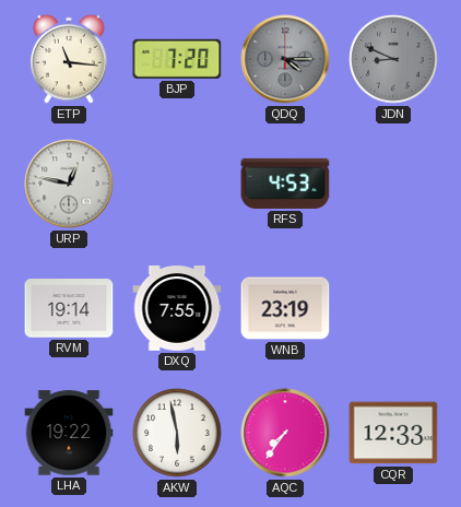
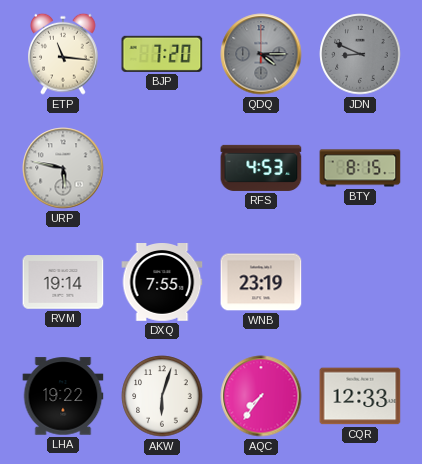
URP: 12:47 -> 5:47
BTY: none -> 8:15
AKW: 5:58 -> 6:03
